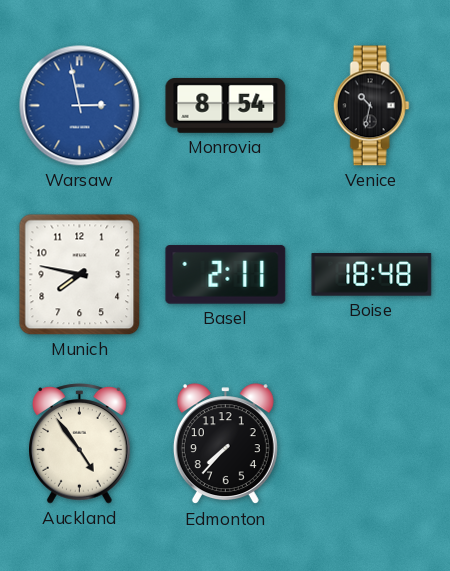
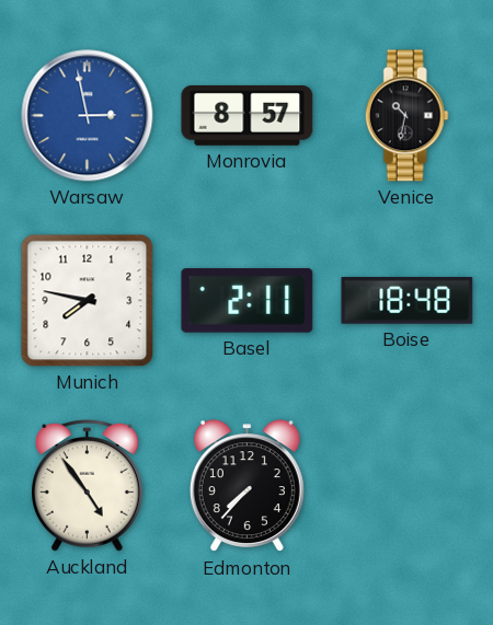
Monrovia: 8:54 -> 8:57
